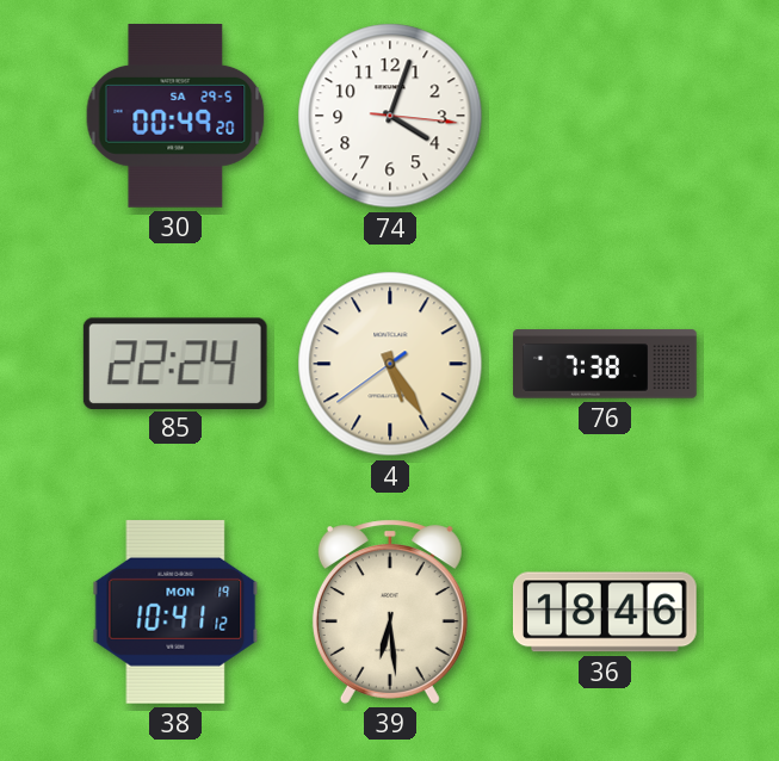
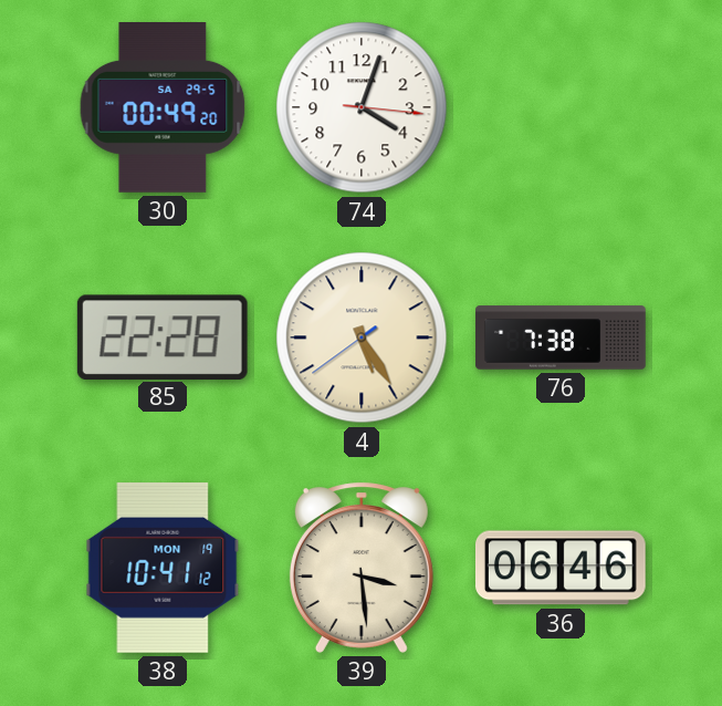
85: 22:24 -> 22:28
39: 6:29 -> 3:29
36: 18:46 -> 06:46
